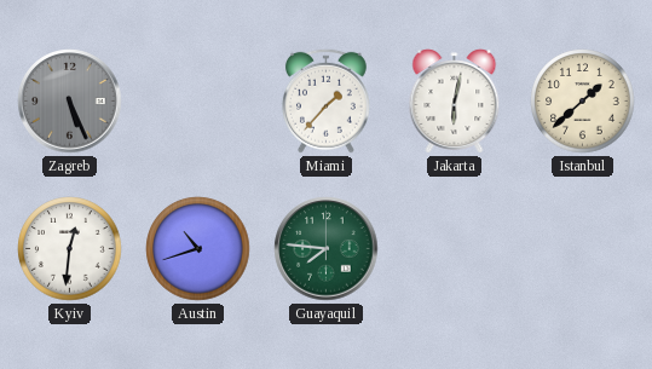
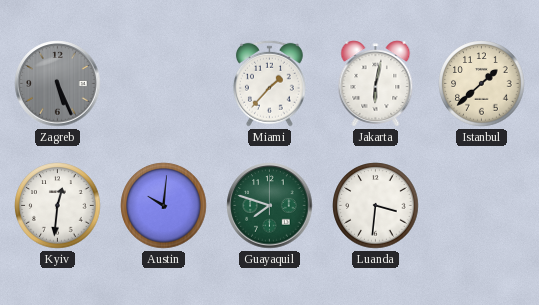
Austin: 10:42 -> 10:01
Guayaquil: 7:46 -> 7:48
Luanda: none -> 3:31
